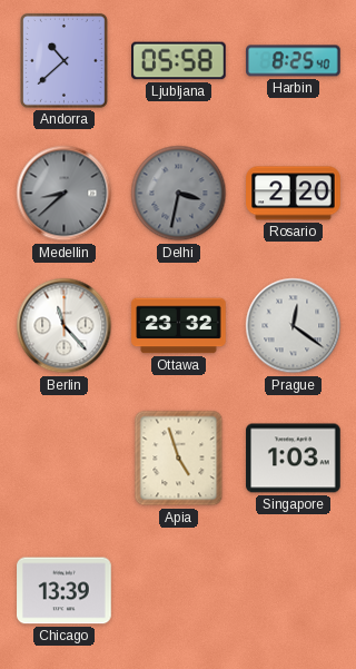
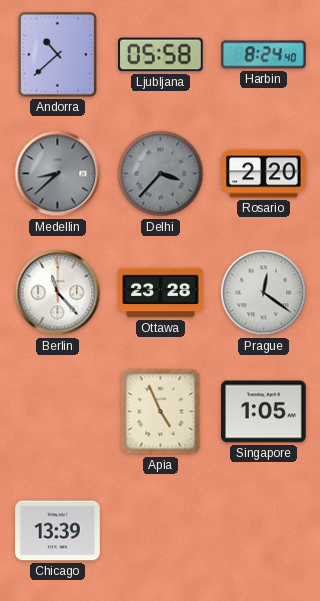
Harbin: 8:25 -> 8:24
Delhi: 3:32 -> 3:37
Ottawa: 23:32 -> 23:28
Apia: 4:57 -> 4:56
Singapore: 1:03 -> 1:05
